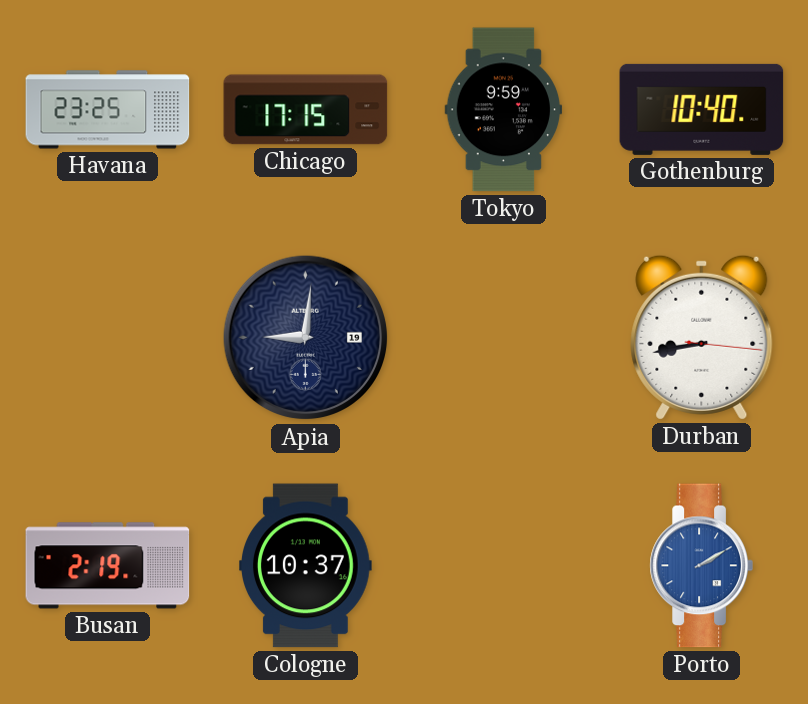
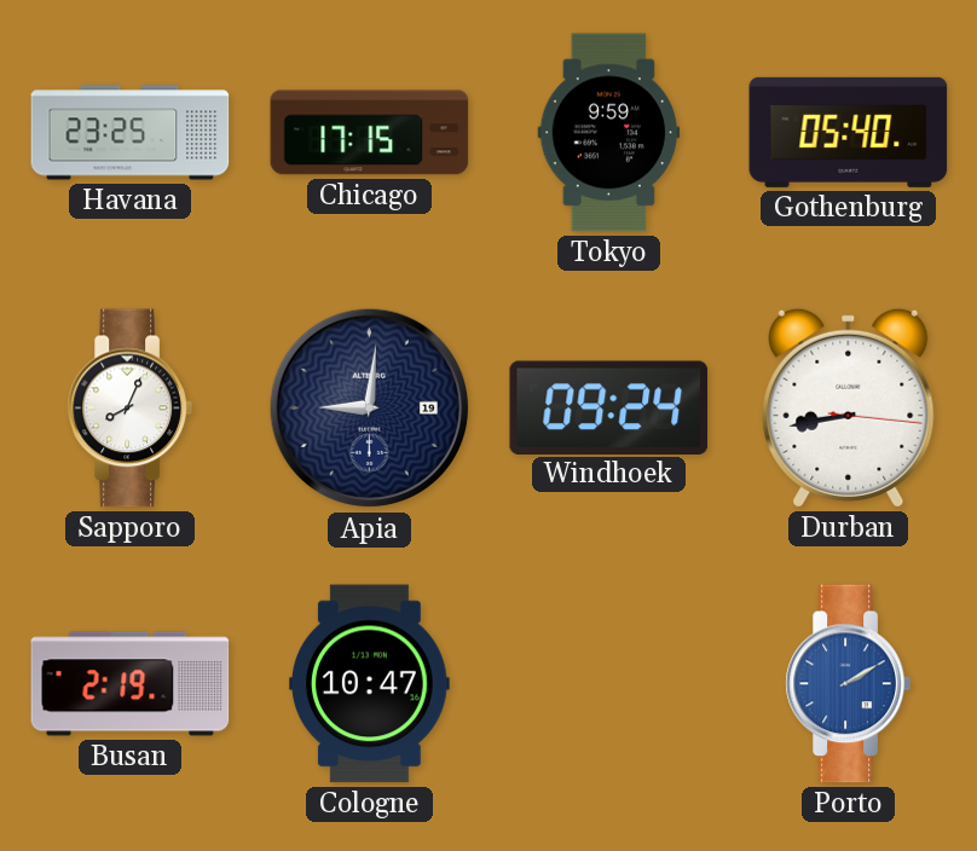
Gothenburg: 10:40 -> 05:40
Sapporo: none -> 8:04
Windhoek: none -> 09:24
Cologne: 10:37 -> 10:47
